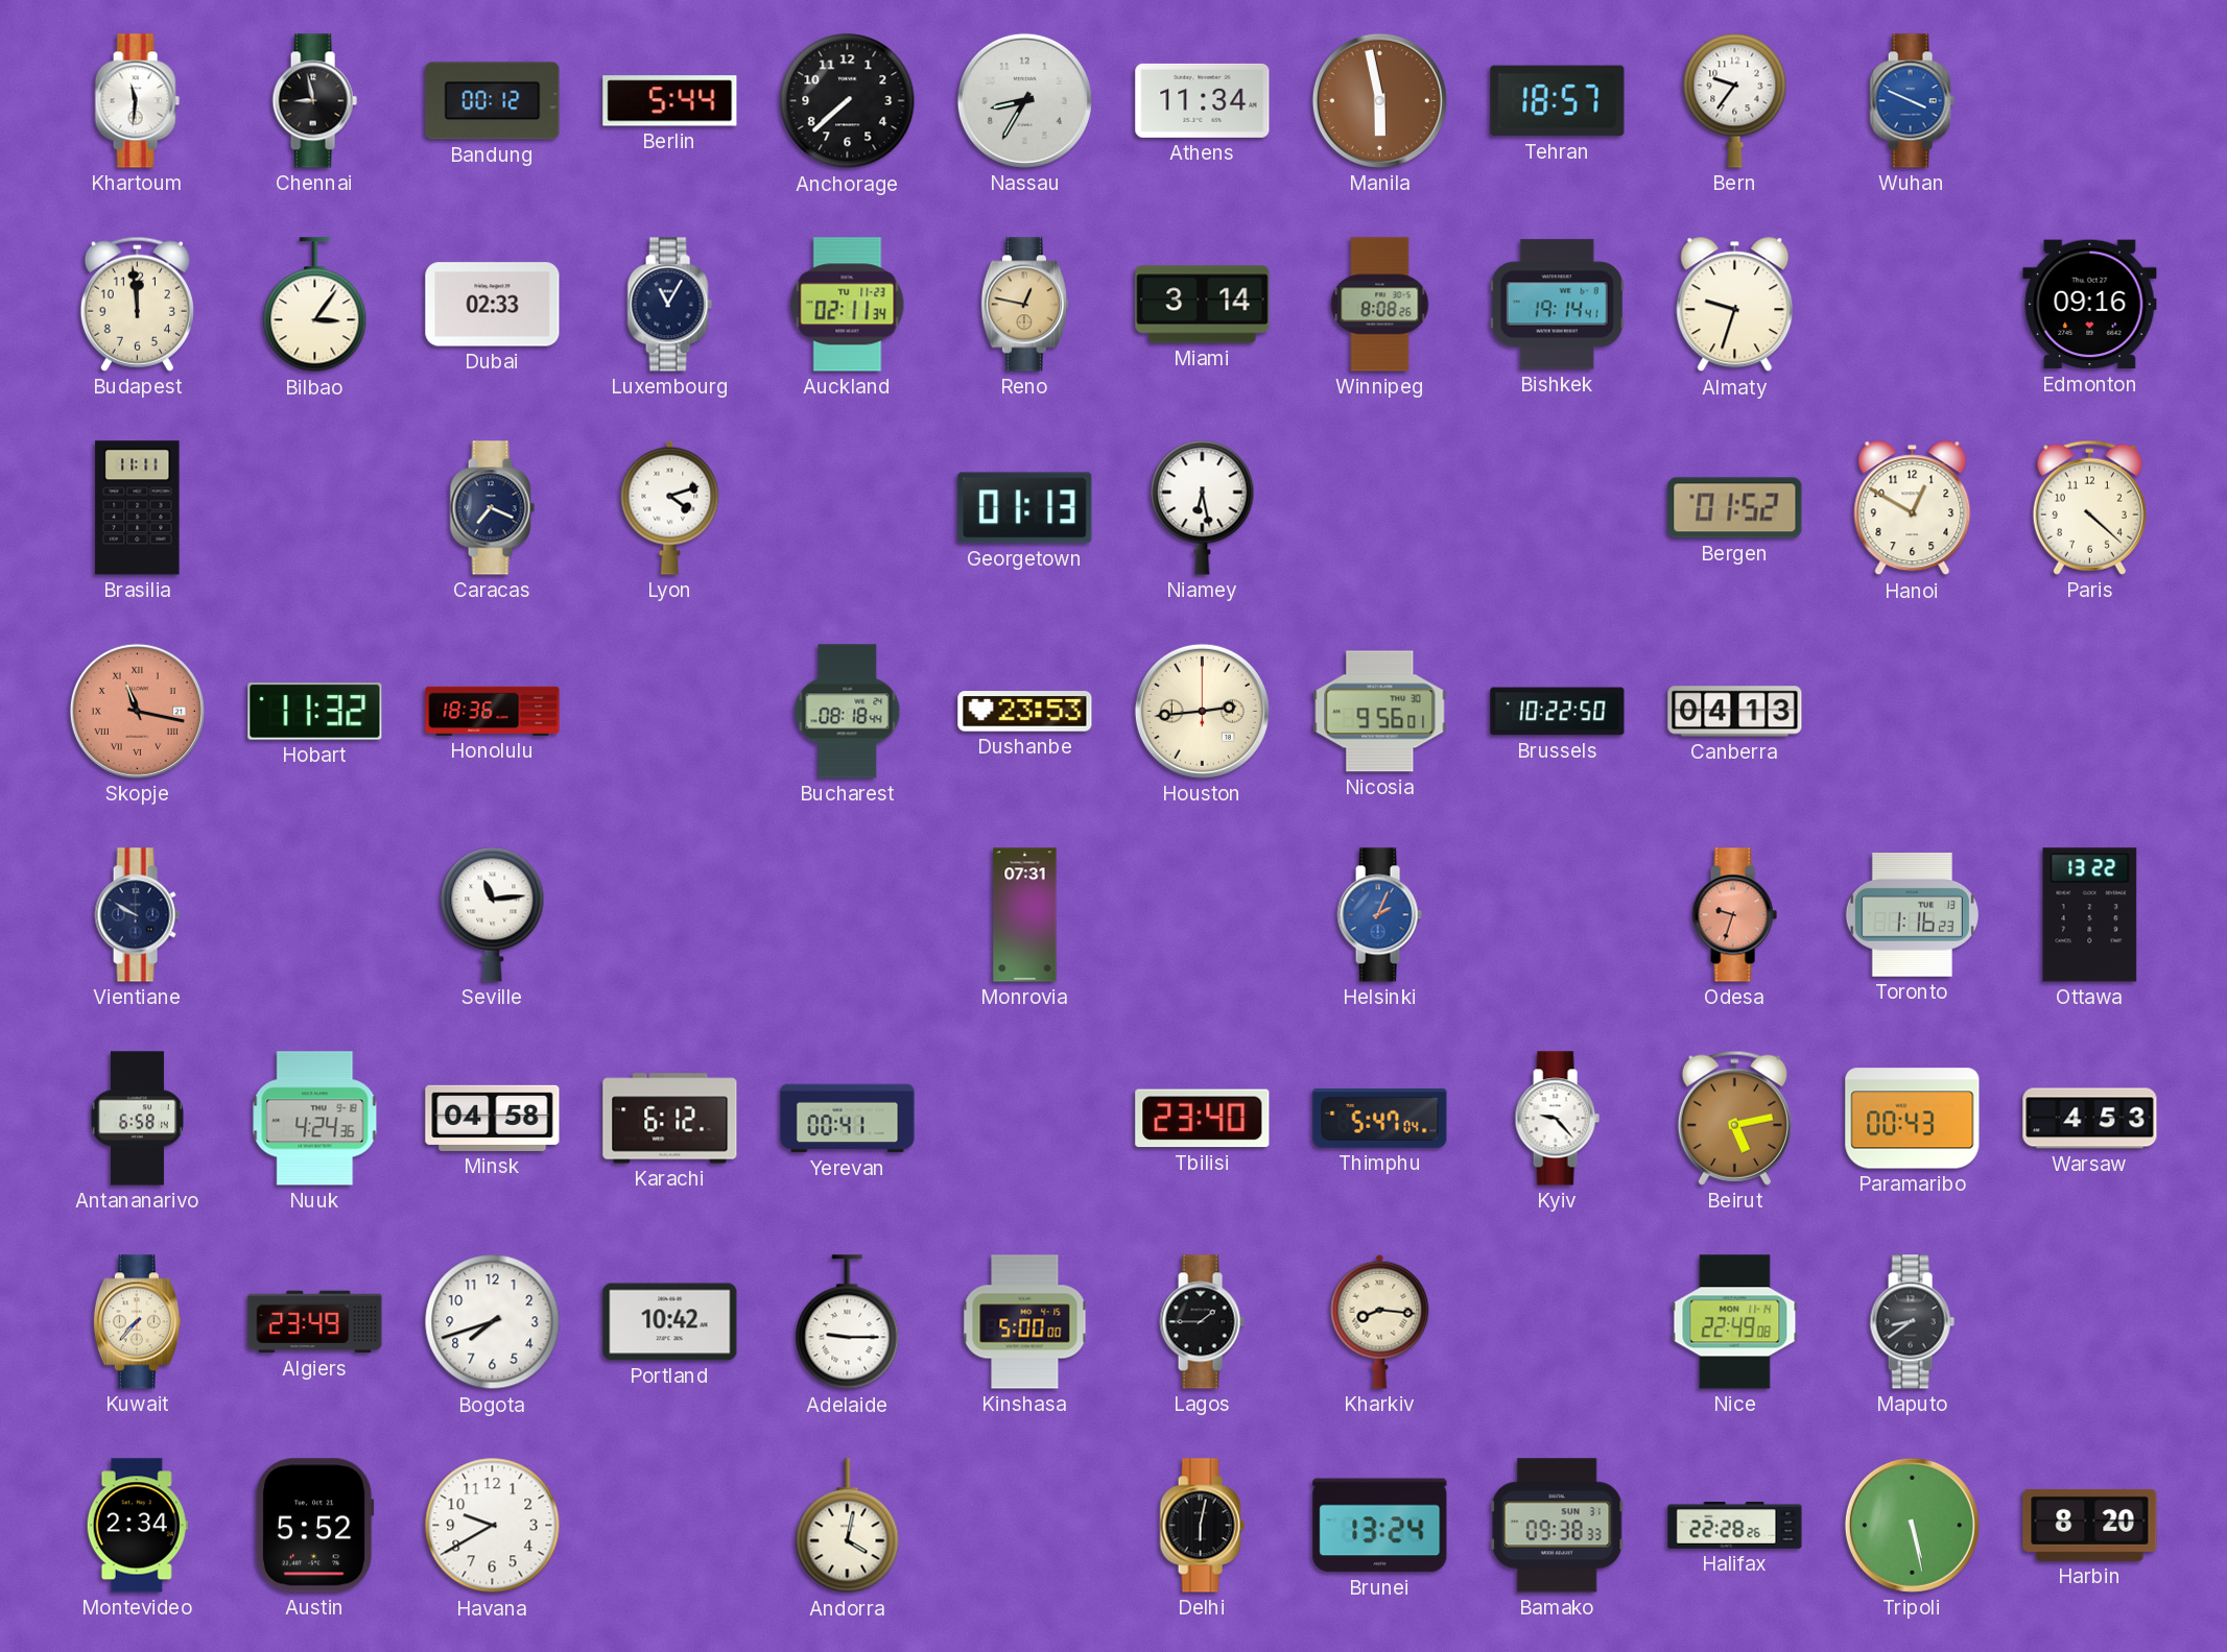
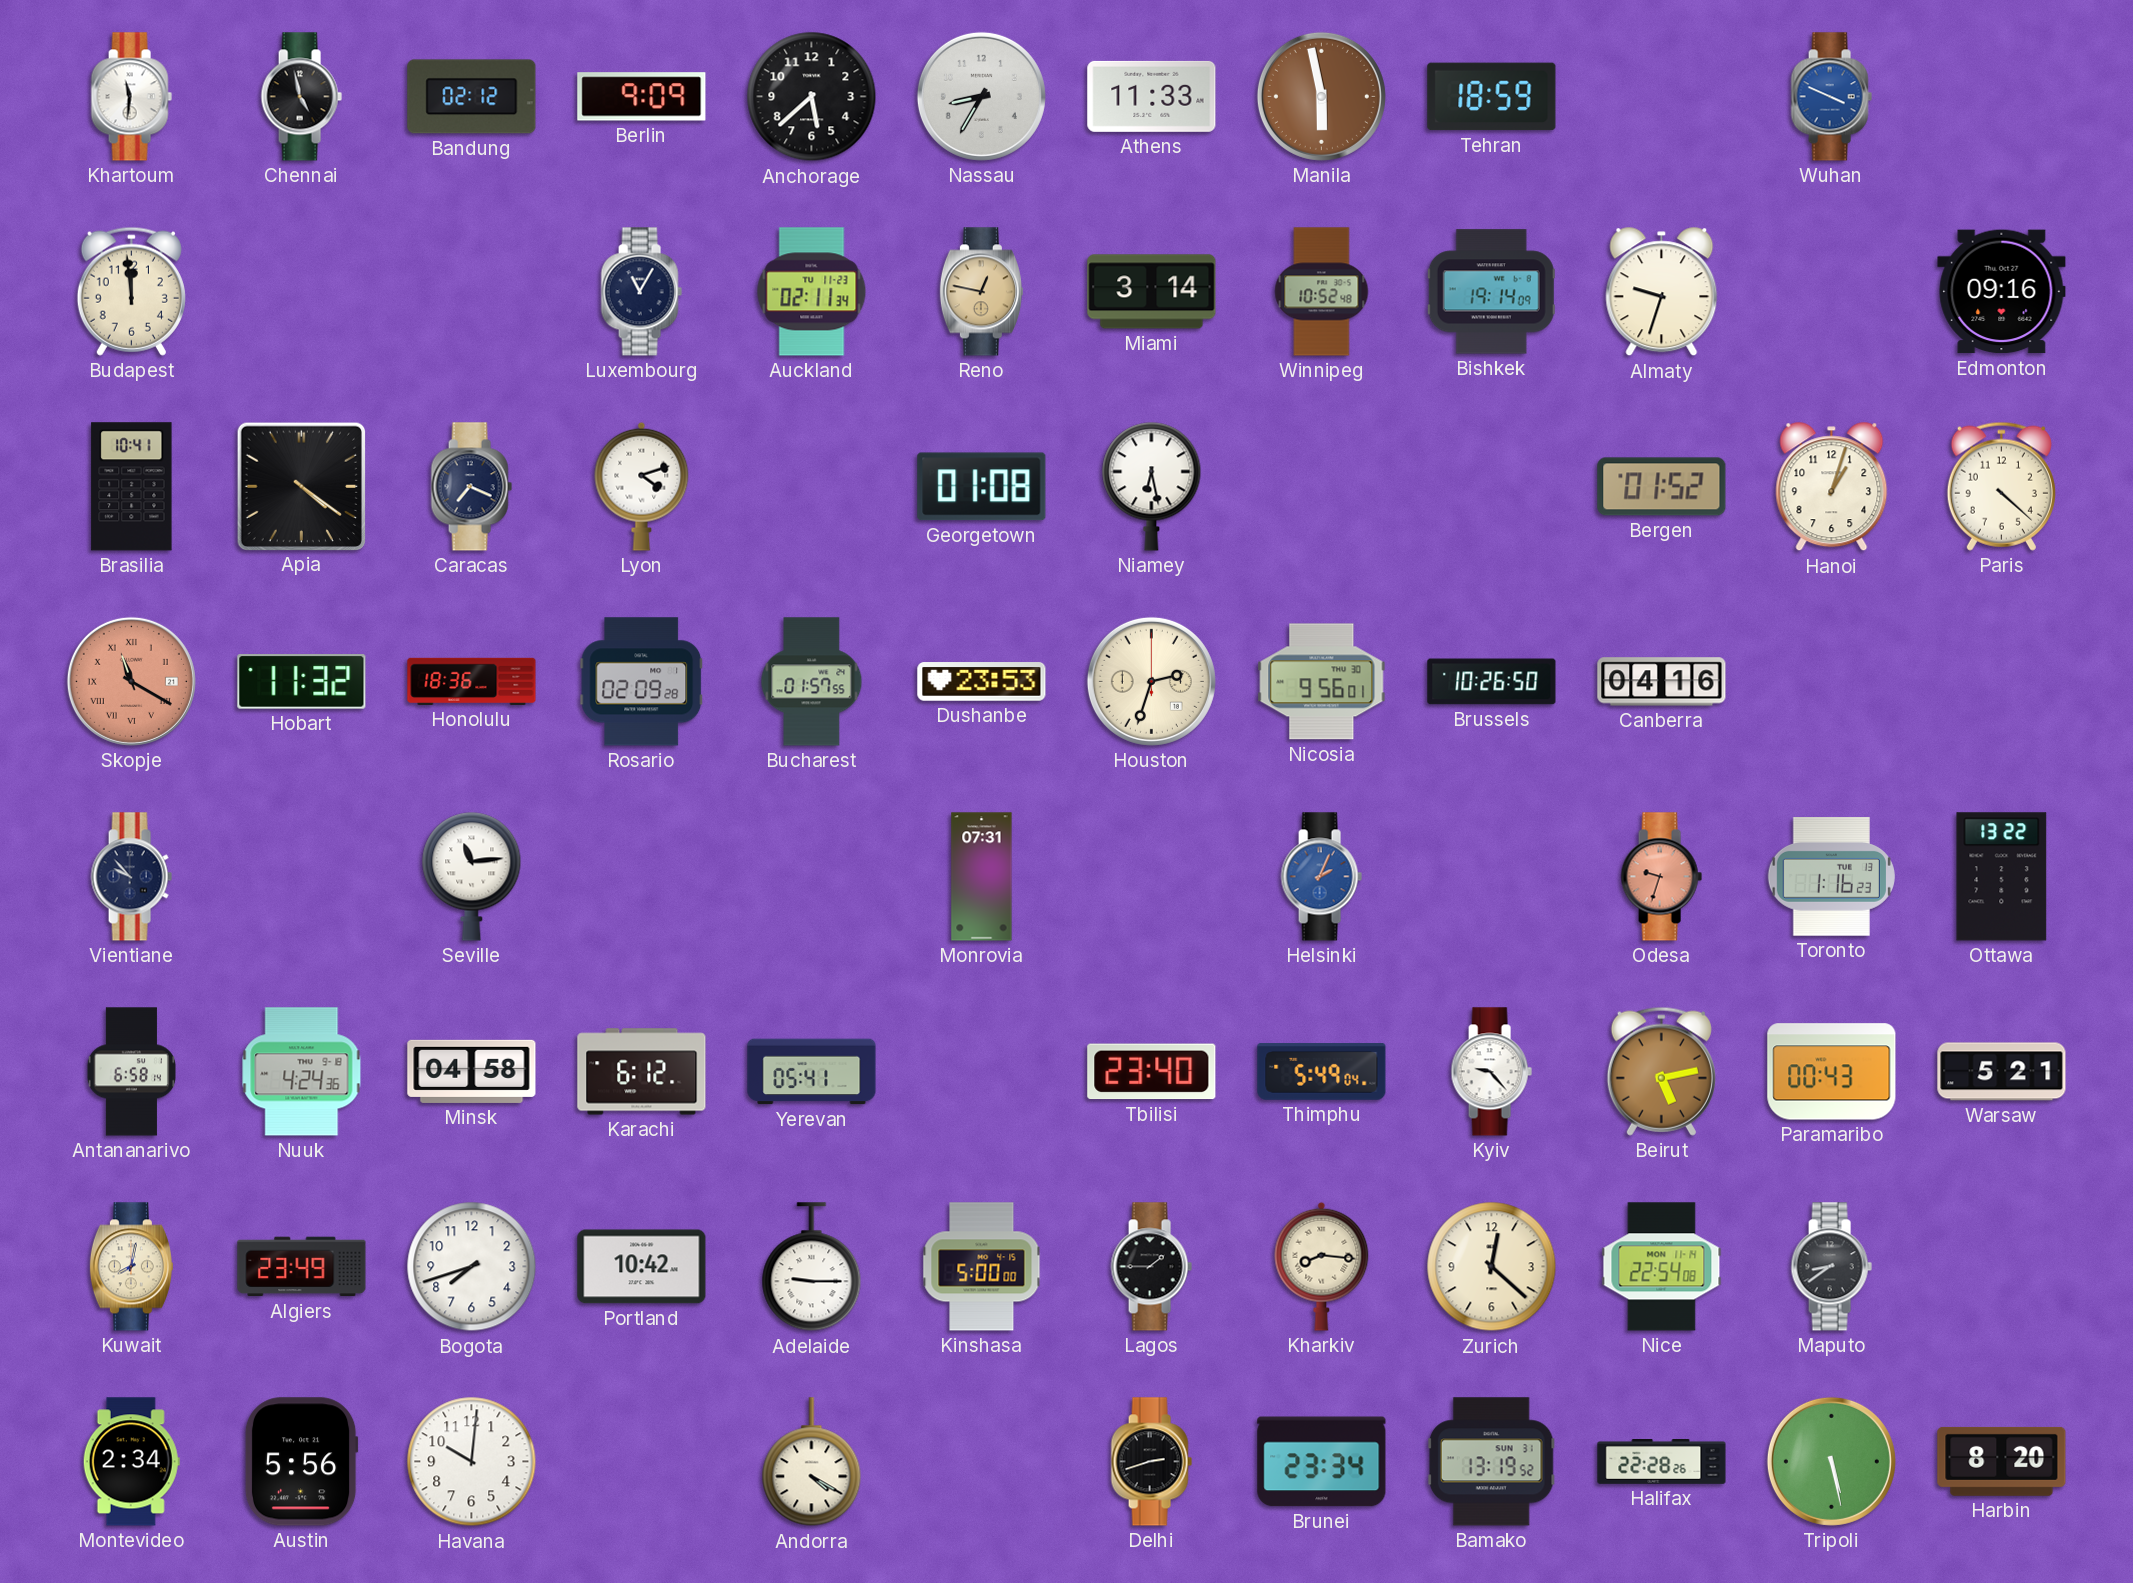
Chennai: 8:58 -> 4:58
Bandung: 00:12 -> 02:12
Berlin: 5:44 -> 9:09
Anchorage: 7:38 -> 5:38
Athens: 11:34 -> 11:33
Tehran: 18:57 -> 18:59
Bern: 9:36 -> none
Bilbao: 3:06 -> none
Dubai: 02:33 -> none
Winnipeg: 8:08 -> 10:52
Bishkek: 19:14:41 -> 19:14:09
Brasilia: 11:11 -> 10:41
Apia: none -> 4:21
Georgetown: 01:13 -> 01:08
Hanoi: 12:50 -> 1:03
Skopje: 11:17 -> 11:20
Rosario: none -> 02:09
Bucharest: 08:18 -> 01:57
Houston: 2:44 -> 2:33
Brussels: 10:22 -> 10:26
Canberra: 04:13 -> 04:16
Vientiane: 9:50 -> 9:53
Yerevan: 00:41 -> 05:41
Thimphu: 5:47 -> 5:49
Warsaw: 4:53 -> 5:21
Kuwait: 7:37 -> 8:02
Zurich: none -> 12:22
Nice: 22:49 -> 22:54
Austin: 5:52 -> 5:56
Havana: 9:40 -> 10:01
Andorra: 4:02 -> 4:20
Delhi: 6:02 -> 2:42
Brunei: 13:24 -> 23:34
Bamako: 09:38 -> 13:19
